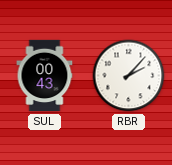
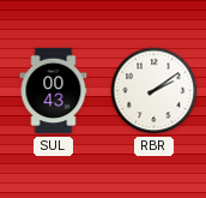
RBR: 2:07 -> 2:09
